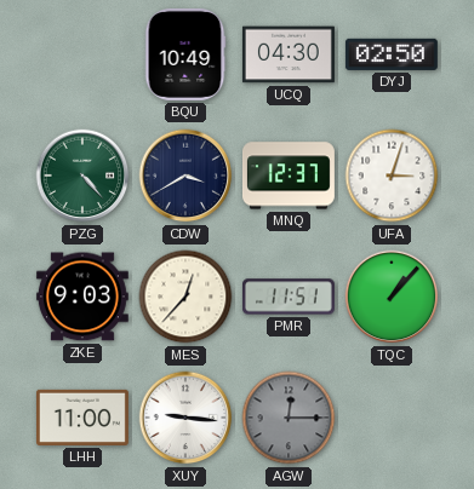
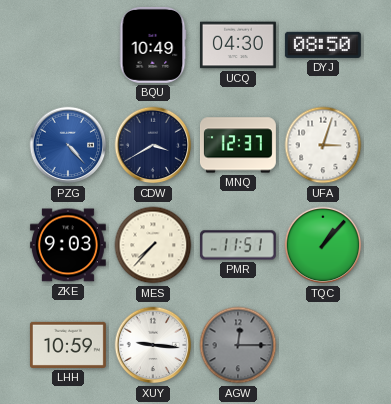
DYJ: 02:50 -> 08:50
PZG dial: green -> blue
MES: 12:37 -> 7:37
LHH: 11:00 -> 10:59
